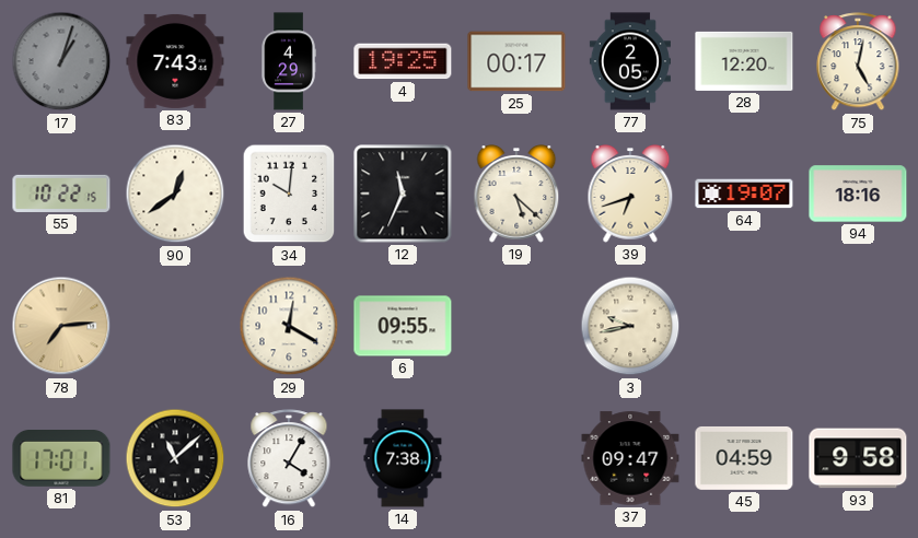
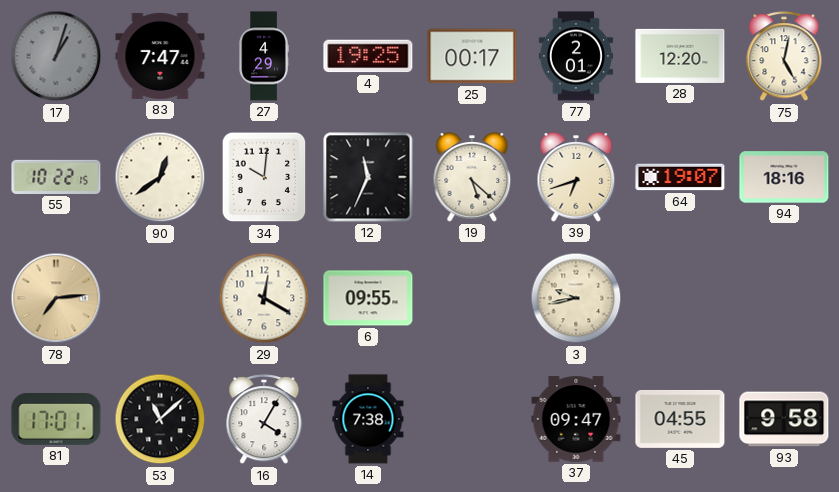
83: 7:43 -> 7:47
77: 2:05 -> 2:01
45: 04:59 -> 04:55
